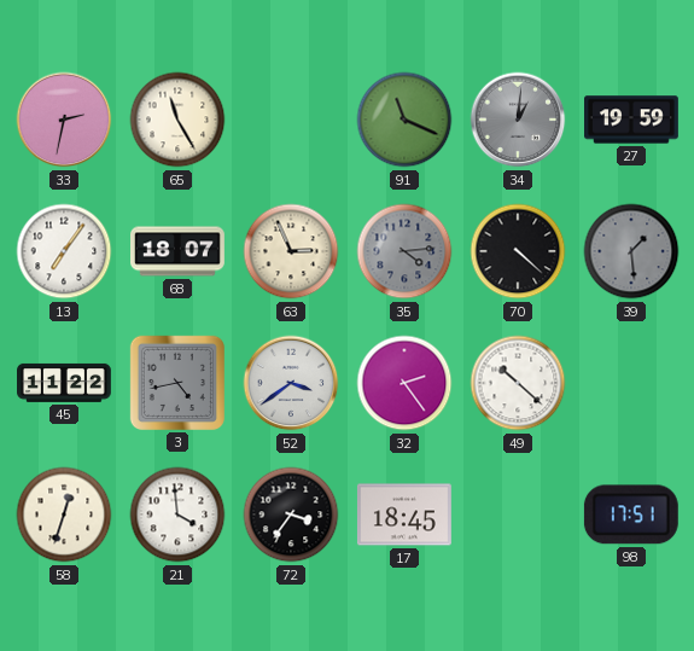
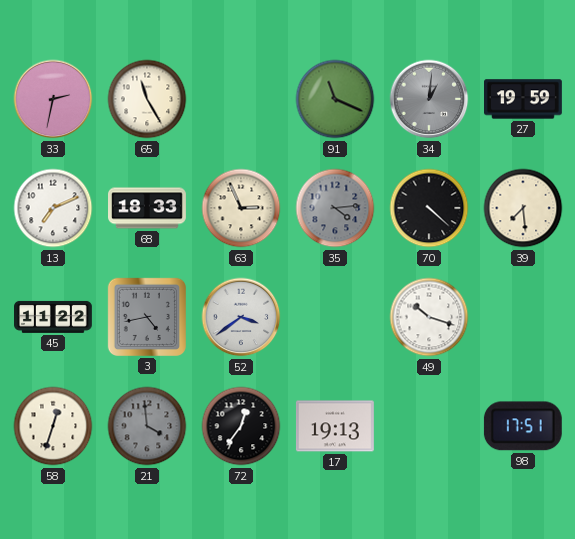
13: 7:06 -> 7:11
68: 18:07 -> 18:33
39: 1:29 -> 7:29
39 dial: grey -> cream
32: 2:24 -> none
49: 10:22 -> 10:18
21 dial: white -> grey
72: 3:36 -> 12:36
17: 18:45 -> 19:13
